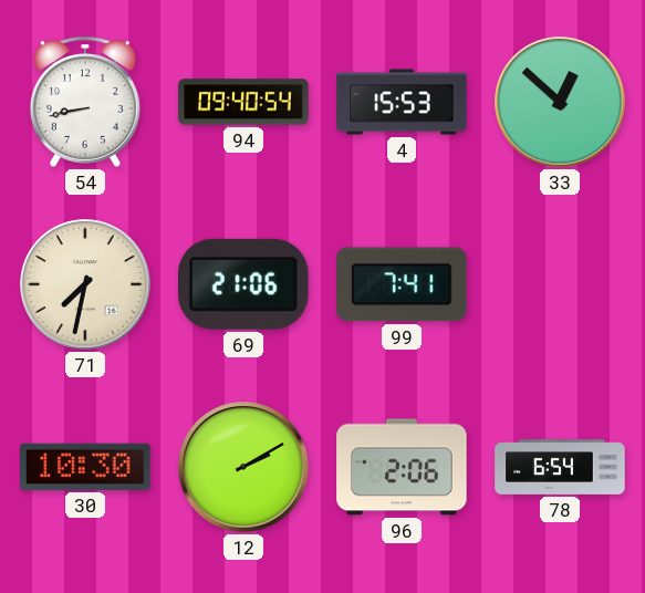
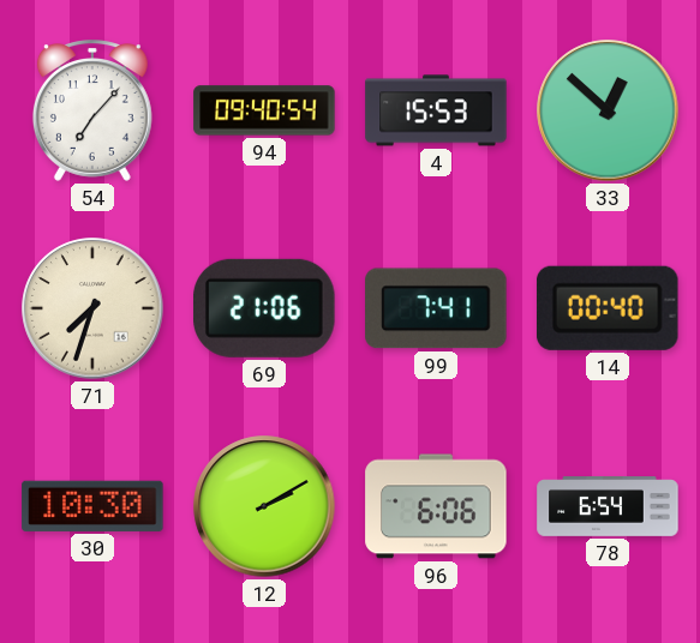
54: 8:43 -> 7:07
71: 7:32 -> 7:33
14: none -> 00:40
96: 2:06 -> 6:06
